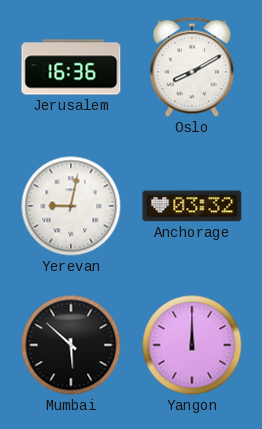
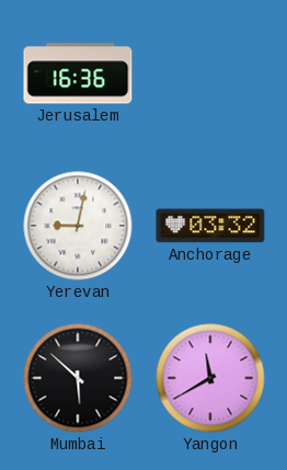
Oslo: 8:10 -> none
Yangon: 12:00 -> 11:40
